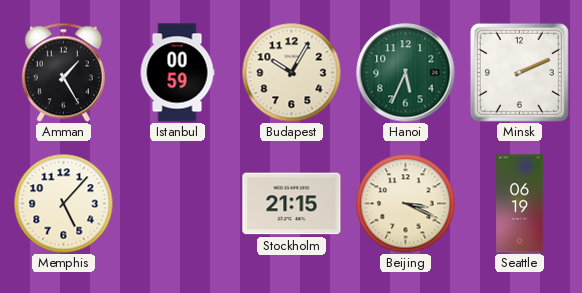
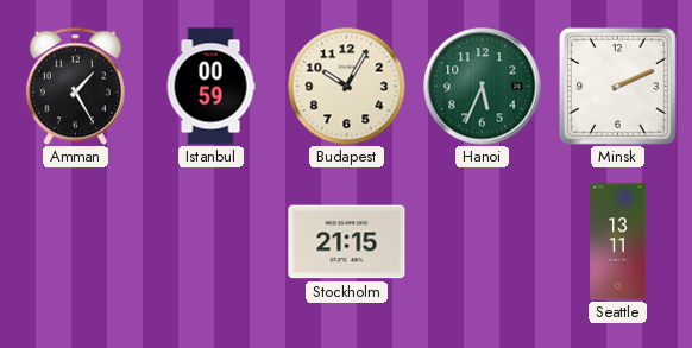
Memphis: 5:07 -> none
Beijing: 3:19 -> none
Seattle: 06:19 -> 13:11
